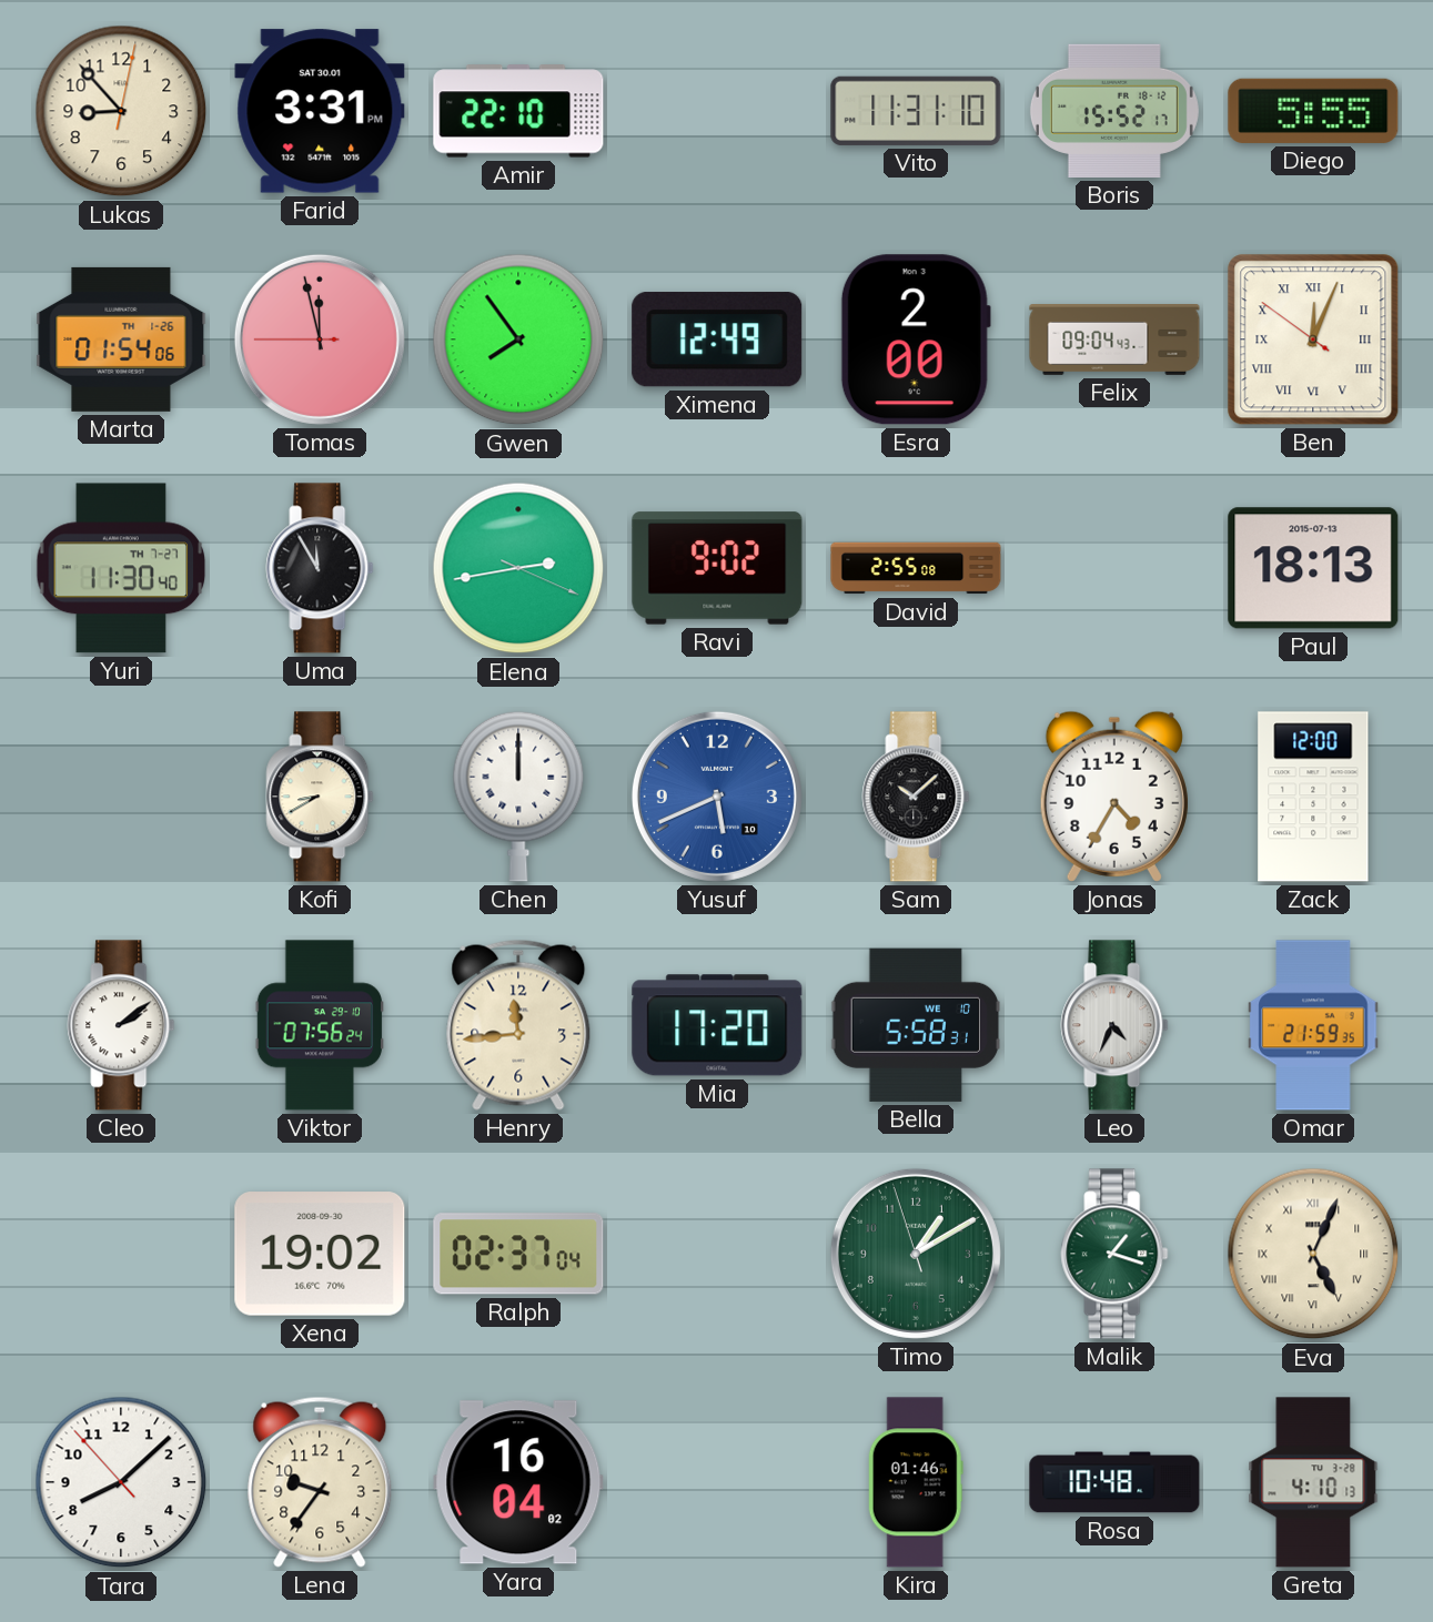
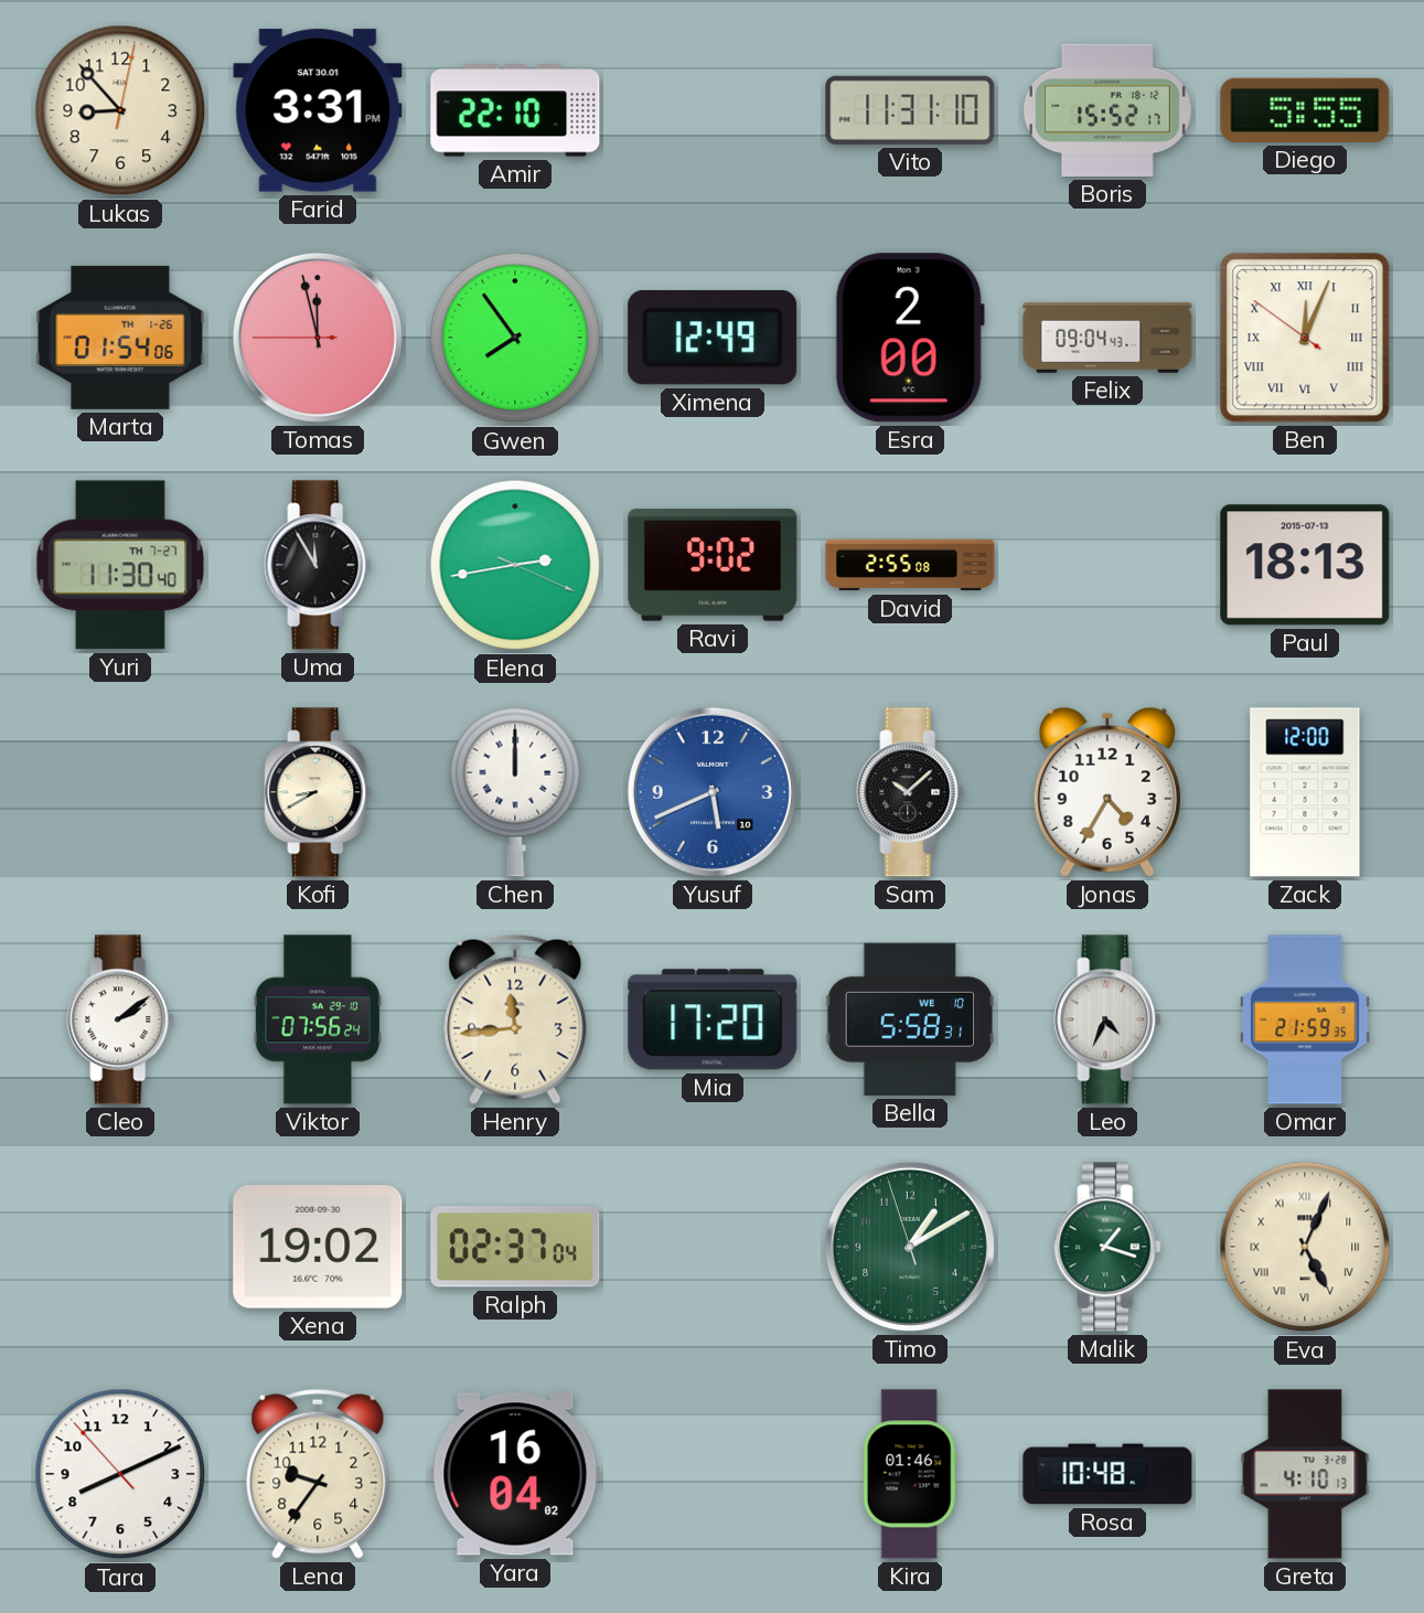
Tara: 8:07 -> 8:10
